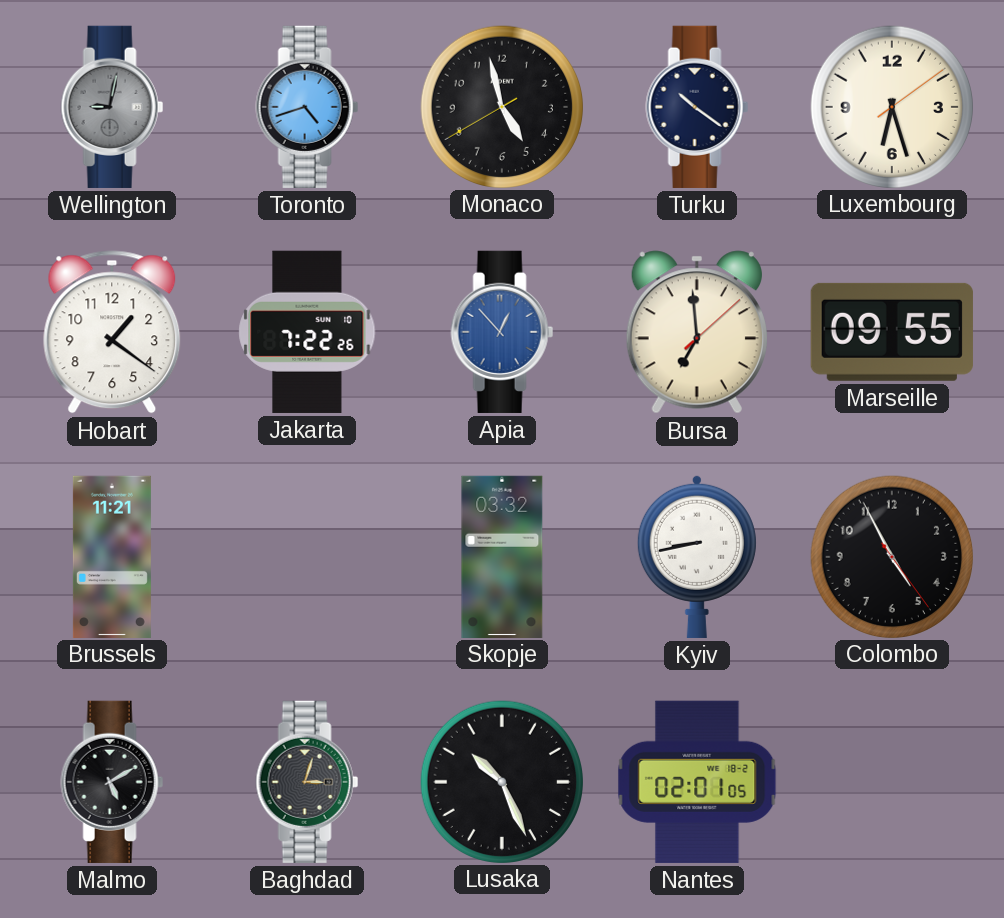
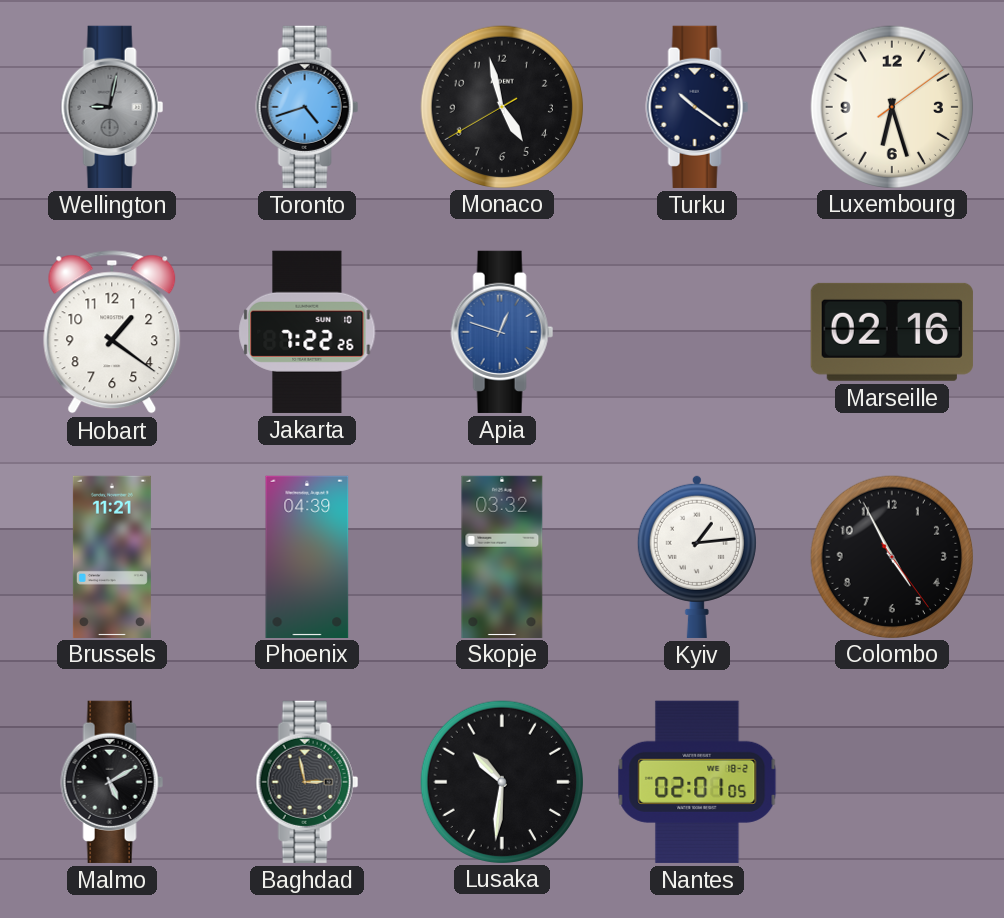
Apia: 12:53 -> 12:48
Bursa: 6:59 -> none
Marseille: 09:55 -> 02:16
Phoenix: none -> 04:39
Kyiv: 8:43 -> 1:14
Baghdad: 3:03 -> 2:58
Lusaka: 10:26 -> 10:31
